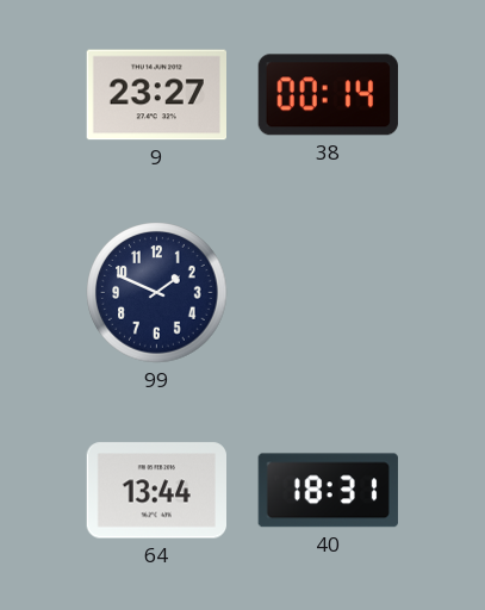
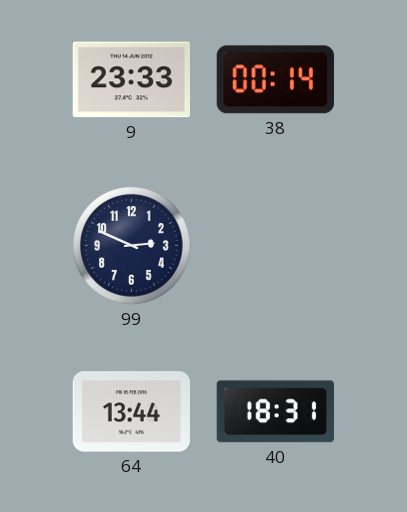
9: 23:27 -> 23:33
99: 1:49 -> 2:49
